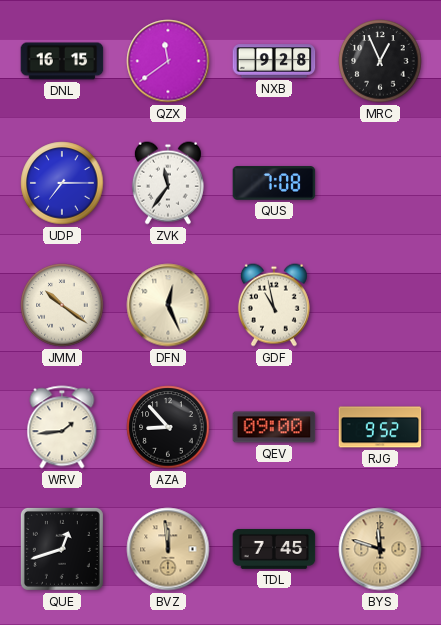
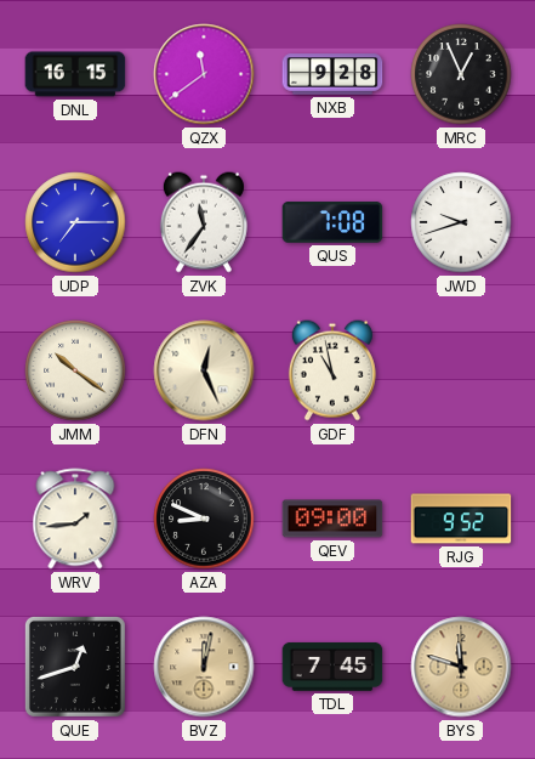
JWD: none -> 9:42
AZA: 8:53 -> 8:49
BVZ: 11:59 -> 12:02
